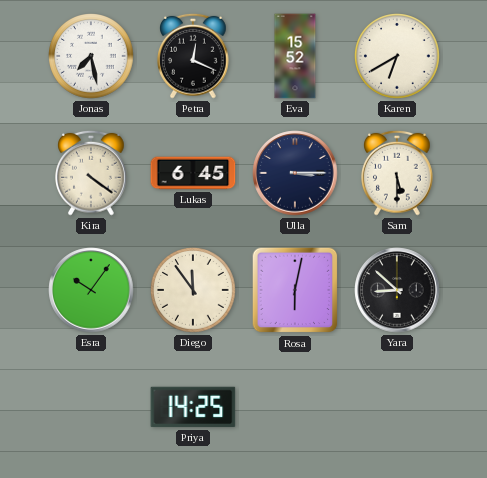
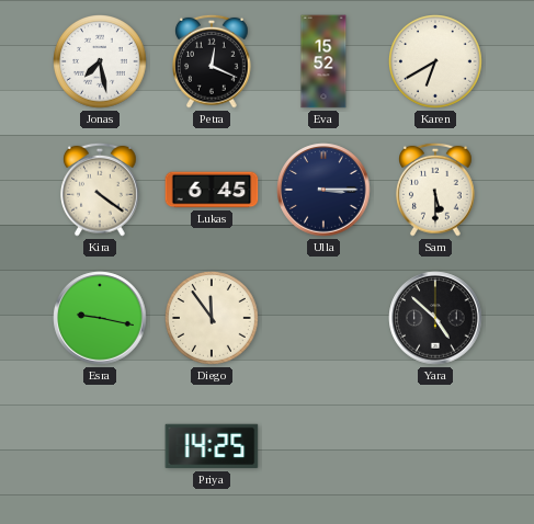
Esra: 10:06 -> 9:17
Rosa: 6:02 -> none
Yara: 8:52 -> 4:52
